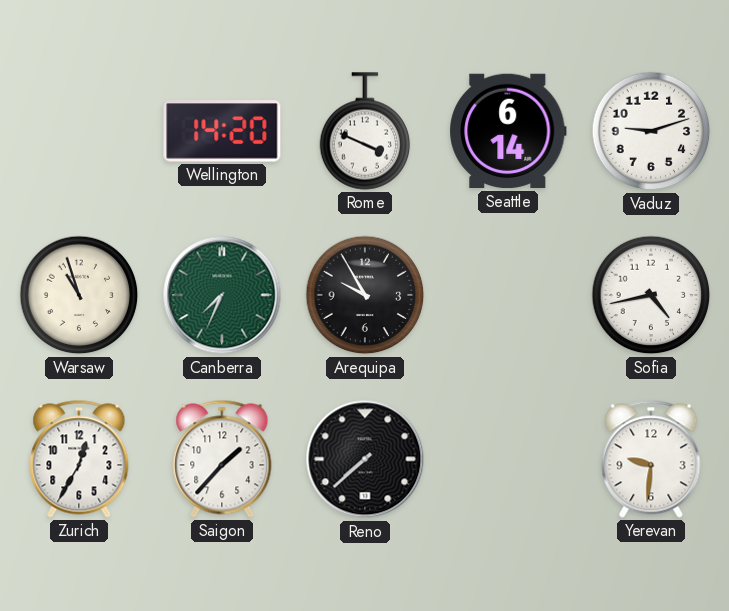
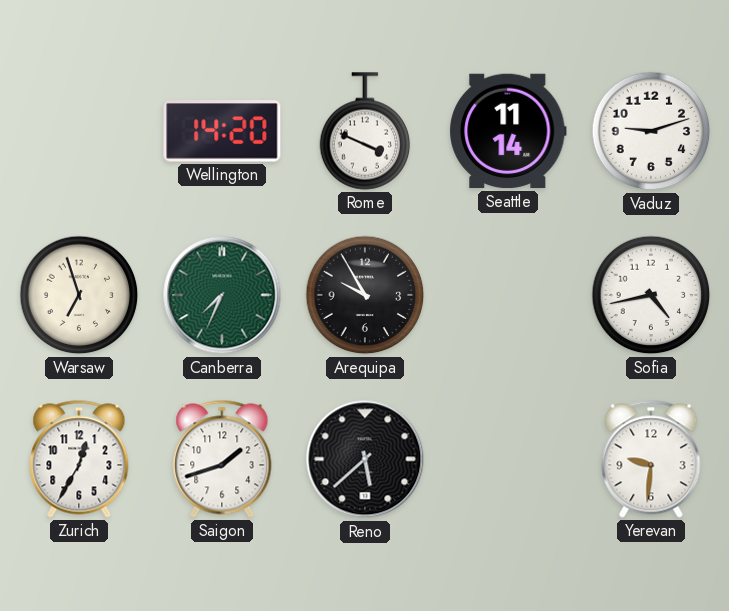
Seattle: 6:14 -> 11:14
Warsaw: 10:57 -> 6:57
Saigon: 1:37 -> 1:42
Reno: 7:38 -> 5:38
